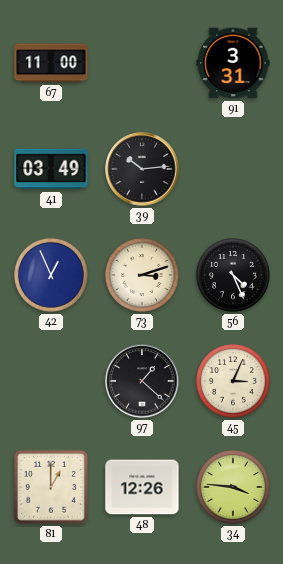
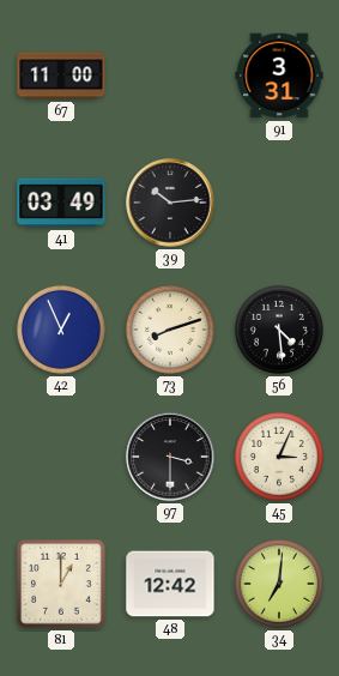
73: 3:12 -> 8:12
56: 4:26 -> 4:29
97: 1:22 -> 3:30
48: 12:26 -> 12:42
34: 3:46 -> 7:01
